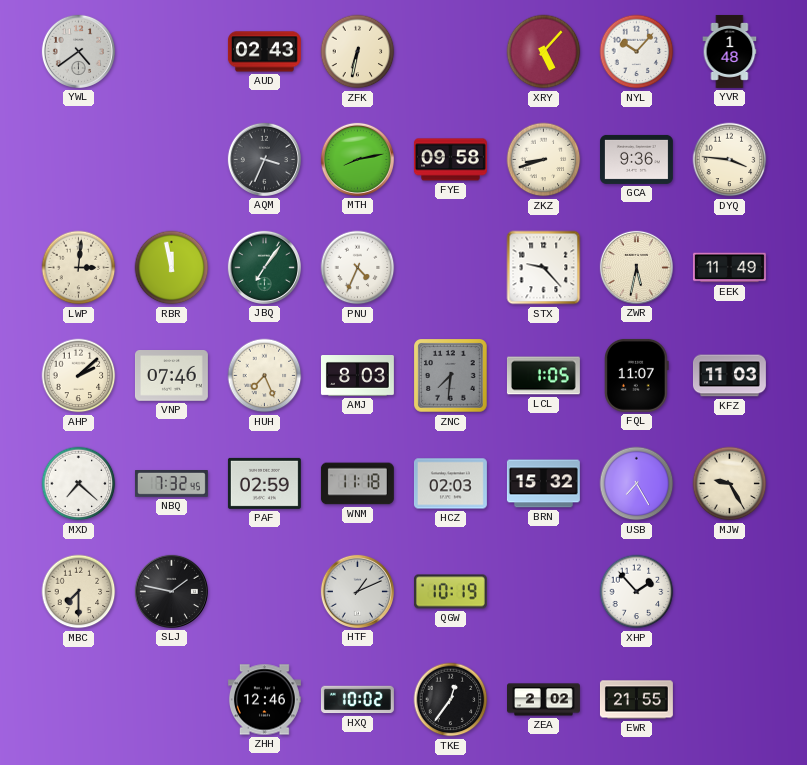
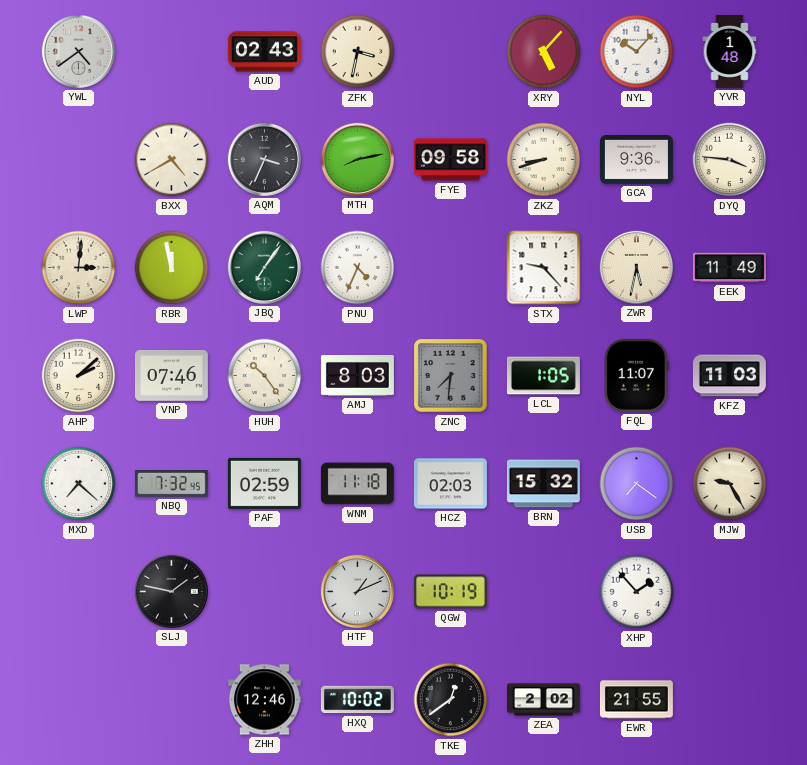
ZFK: 6:32 -> 3:32
BXX: none -> 4:40
HUH: 7:26 -> 10:24
USB: 7:25 -> 7:21
MBC: 7:30 -> none
TKE: 12:36 -> 12:39
